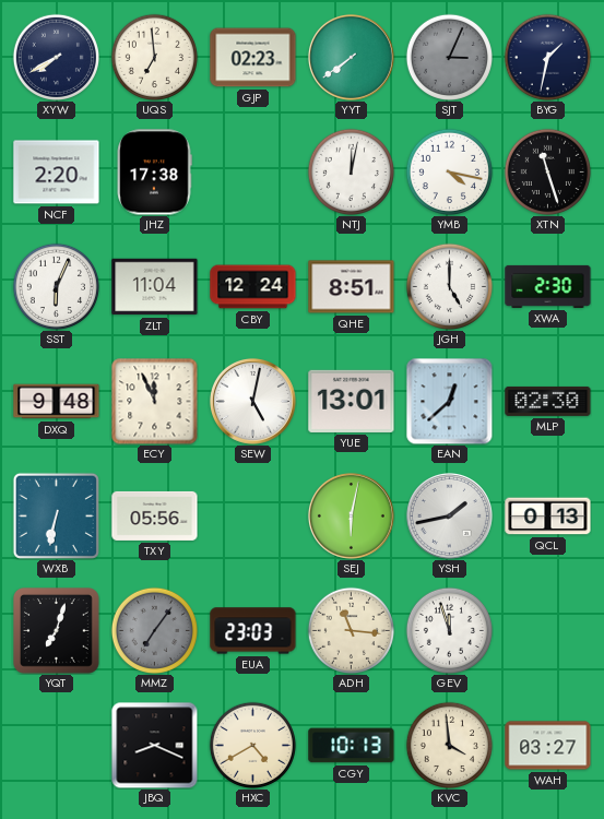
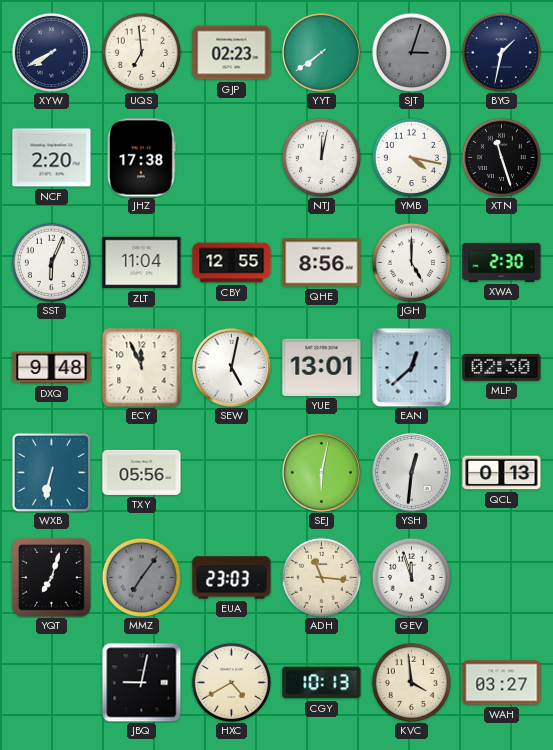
SJT: 3:04 -> 3:03
CBY: 12:24 -> 12:55
QHE: 8:51 -> 8:56
YSH: 1:43 -> 12:31
JBQ: 8:19 -> 9:02
